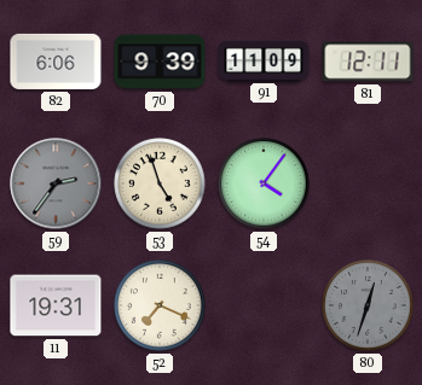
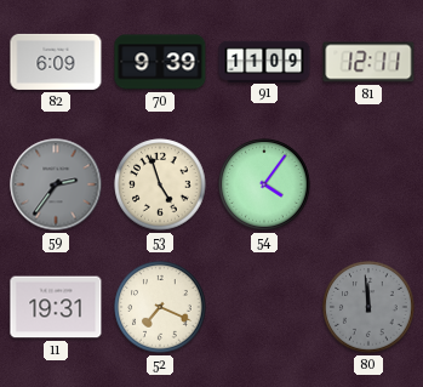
82: 6:06 -> 6:09
80: 12:33 -> 11:59
